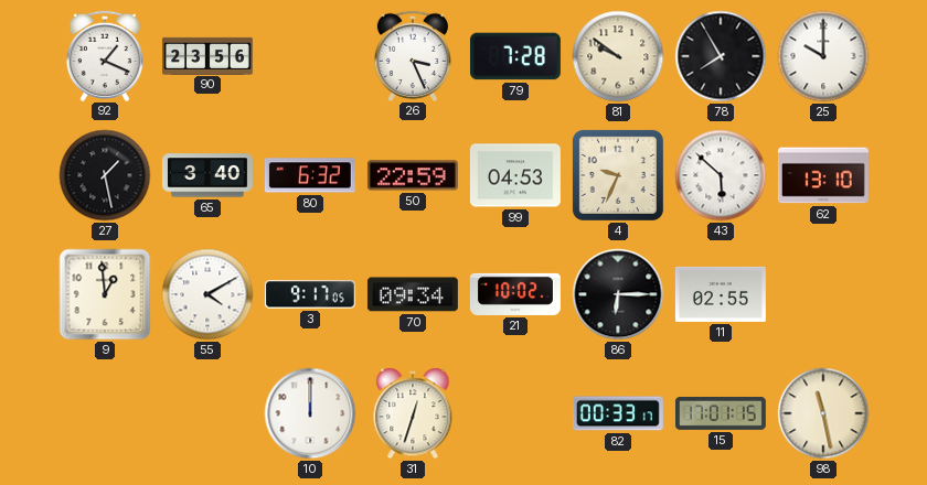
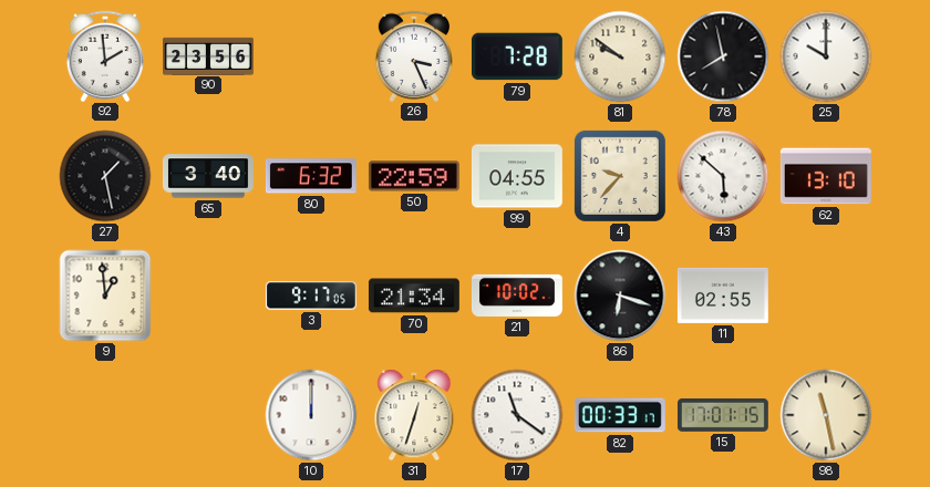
92: 1:19 -> 1:59
78: 7:55 -> 7:58
99: 04:53 -> 04:55
4: 9:34 -> 9:37
55: 4:10 -> none
70: 09:34 -> 21:34
86: 6:15 -> 6:18
17: none -> 11:21
